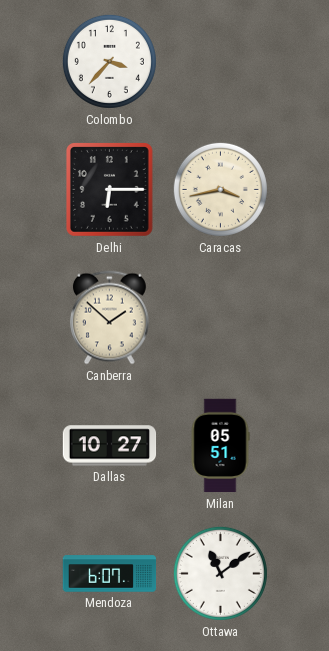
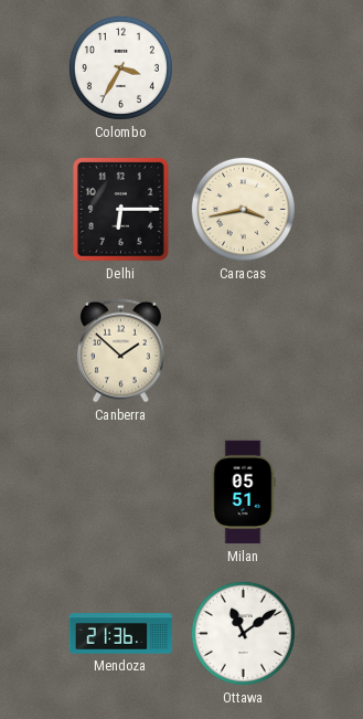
Colombo: 3:37 -> 3:35
Dallas: 10:27 -> none
Mendoza: 6:07 -> 21:36
